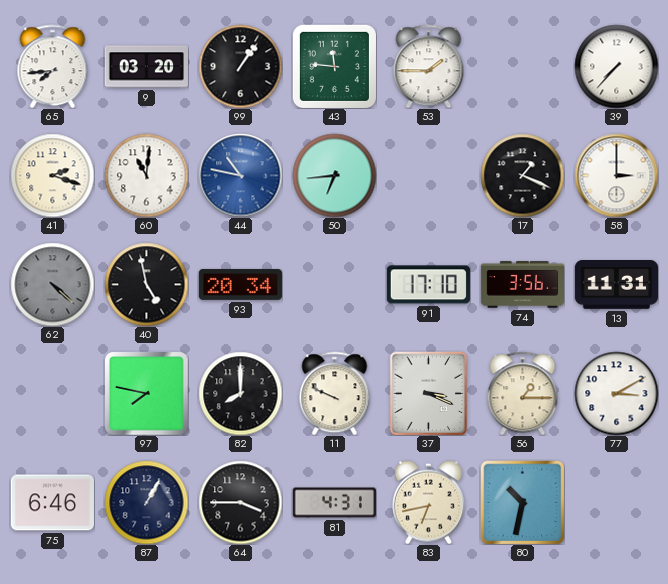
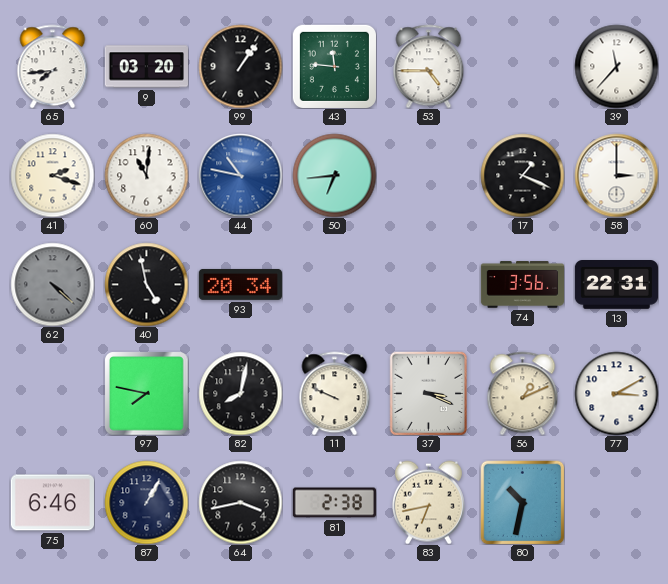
53: 1:45 -> 4:45
39: 7:37 -> 11:37
91: 17:10 -> none
13: 11:31 -> 22:31
82: 8:00 -> 8:02
56: 1:15 -> 1:11
64: 3:45 -> 3:43
81: 4:31 -> 2:38
